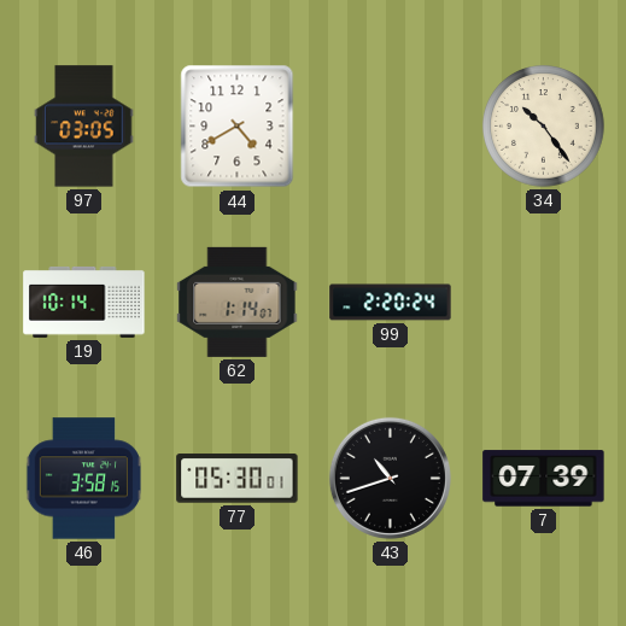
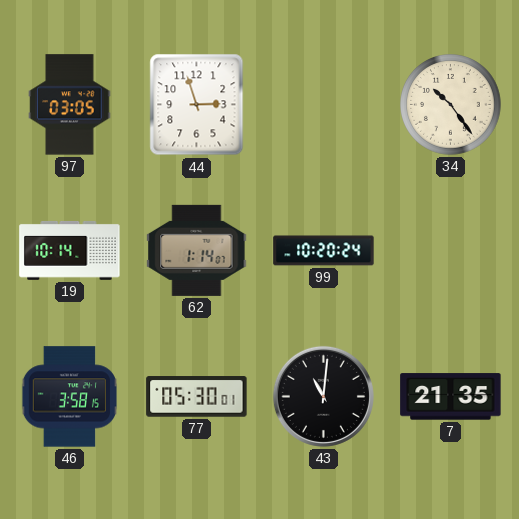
44: 4:40 -> 2:57
99: 2:20 -> 10:20
43: 10:42 -> 11:01
7: 07:39 -> 21:35
